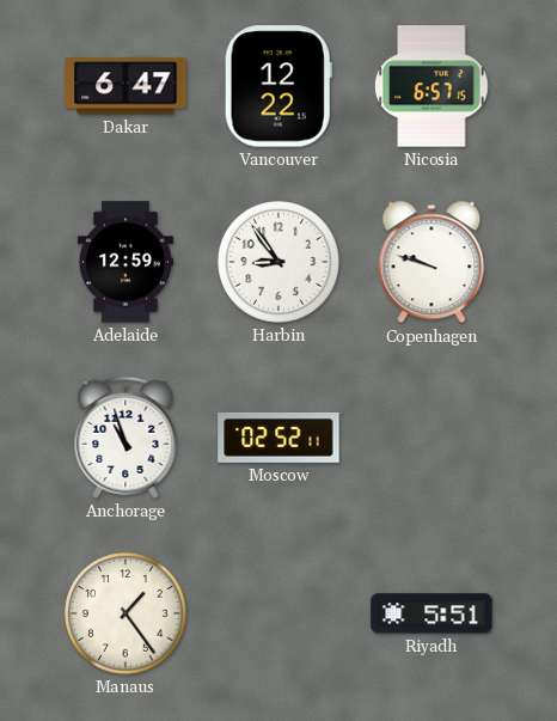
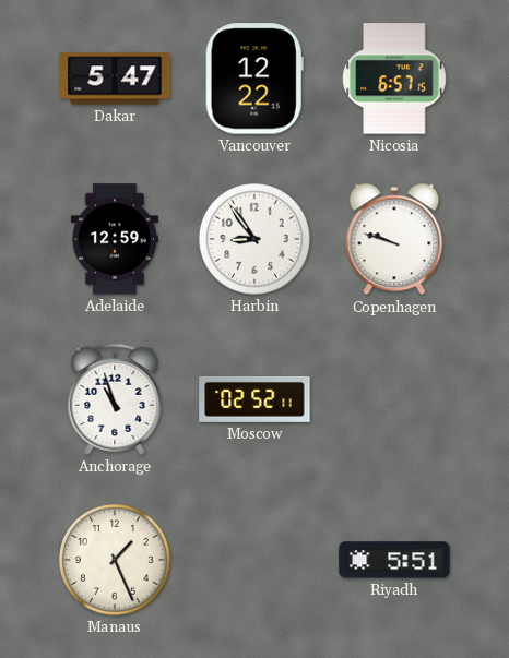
Dakar: 6:47 -> 5:47
Manaus: 1:24 -> 1:26
